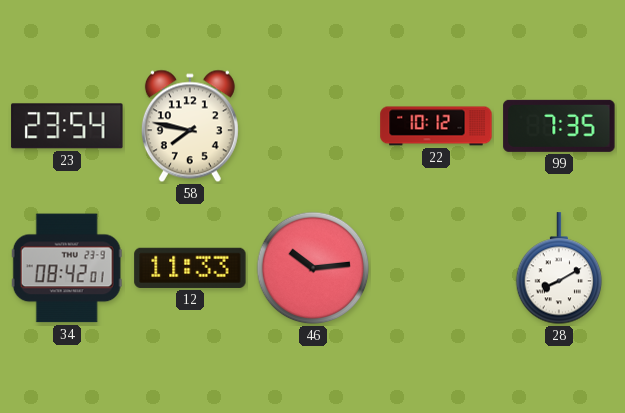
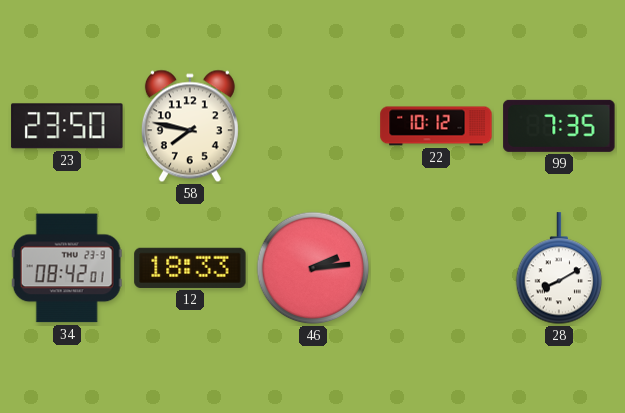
23: 23:54 -> 23:50
12: 11:33 -> 18:33
46: 10:14 -> 2:14
